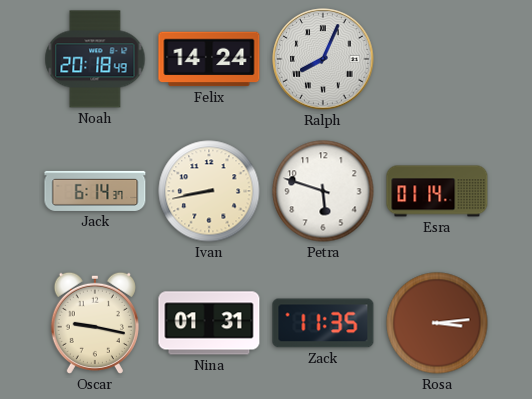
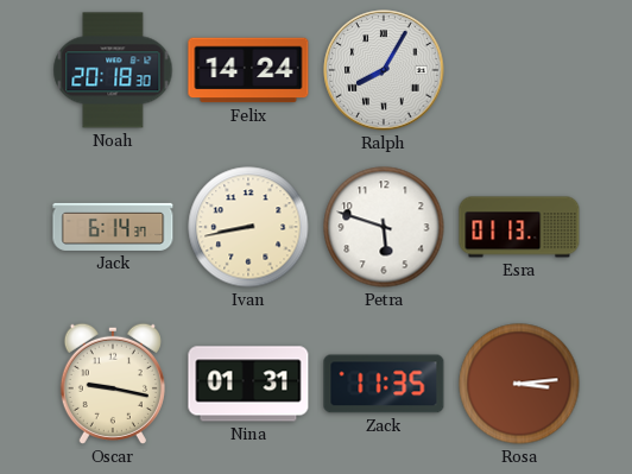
Noah: 20:18:49 -> 20:18:30
Ralph: 8:04 -> 8:05
Esra: 01:14 -> 01:13
